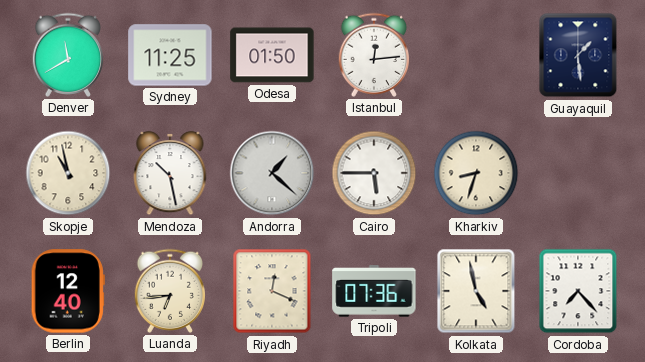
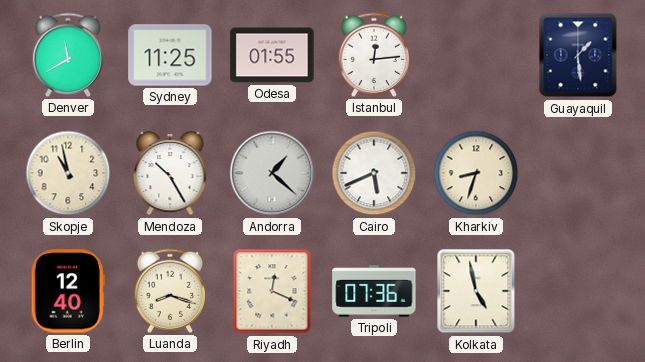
Odesa: 01:50 -> 01:55
Mendoza: 10:28 -> 10:25
Cairo: 5:45 -> 5:41
Luanda: 6:44 -> 8:18
Cordoba: 7:23 -> none
